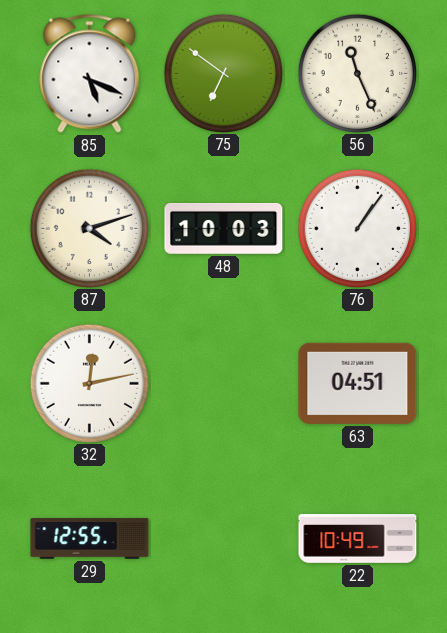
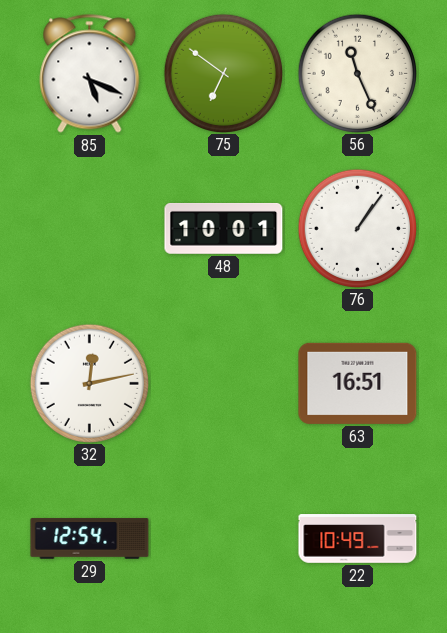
87: 4:12 -> none
48: 10:03 -> 10:01
63: 04:51 -> 16:51
29: 12:55 -> 12:54
